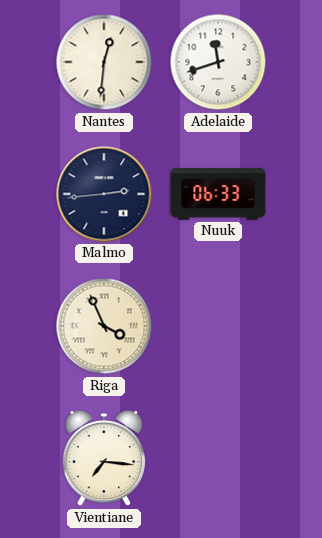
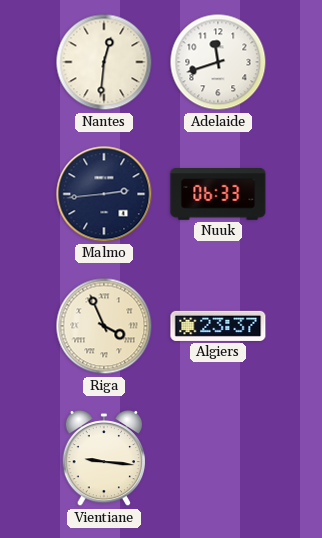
Algiers: none -> 23:37
Vientiane: 7:16 -> 9:16
